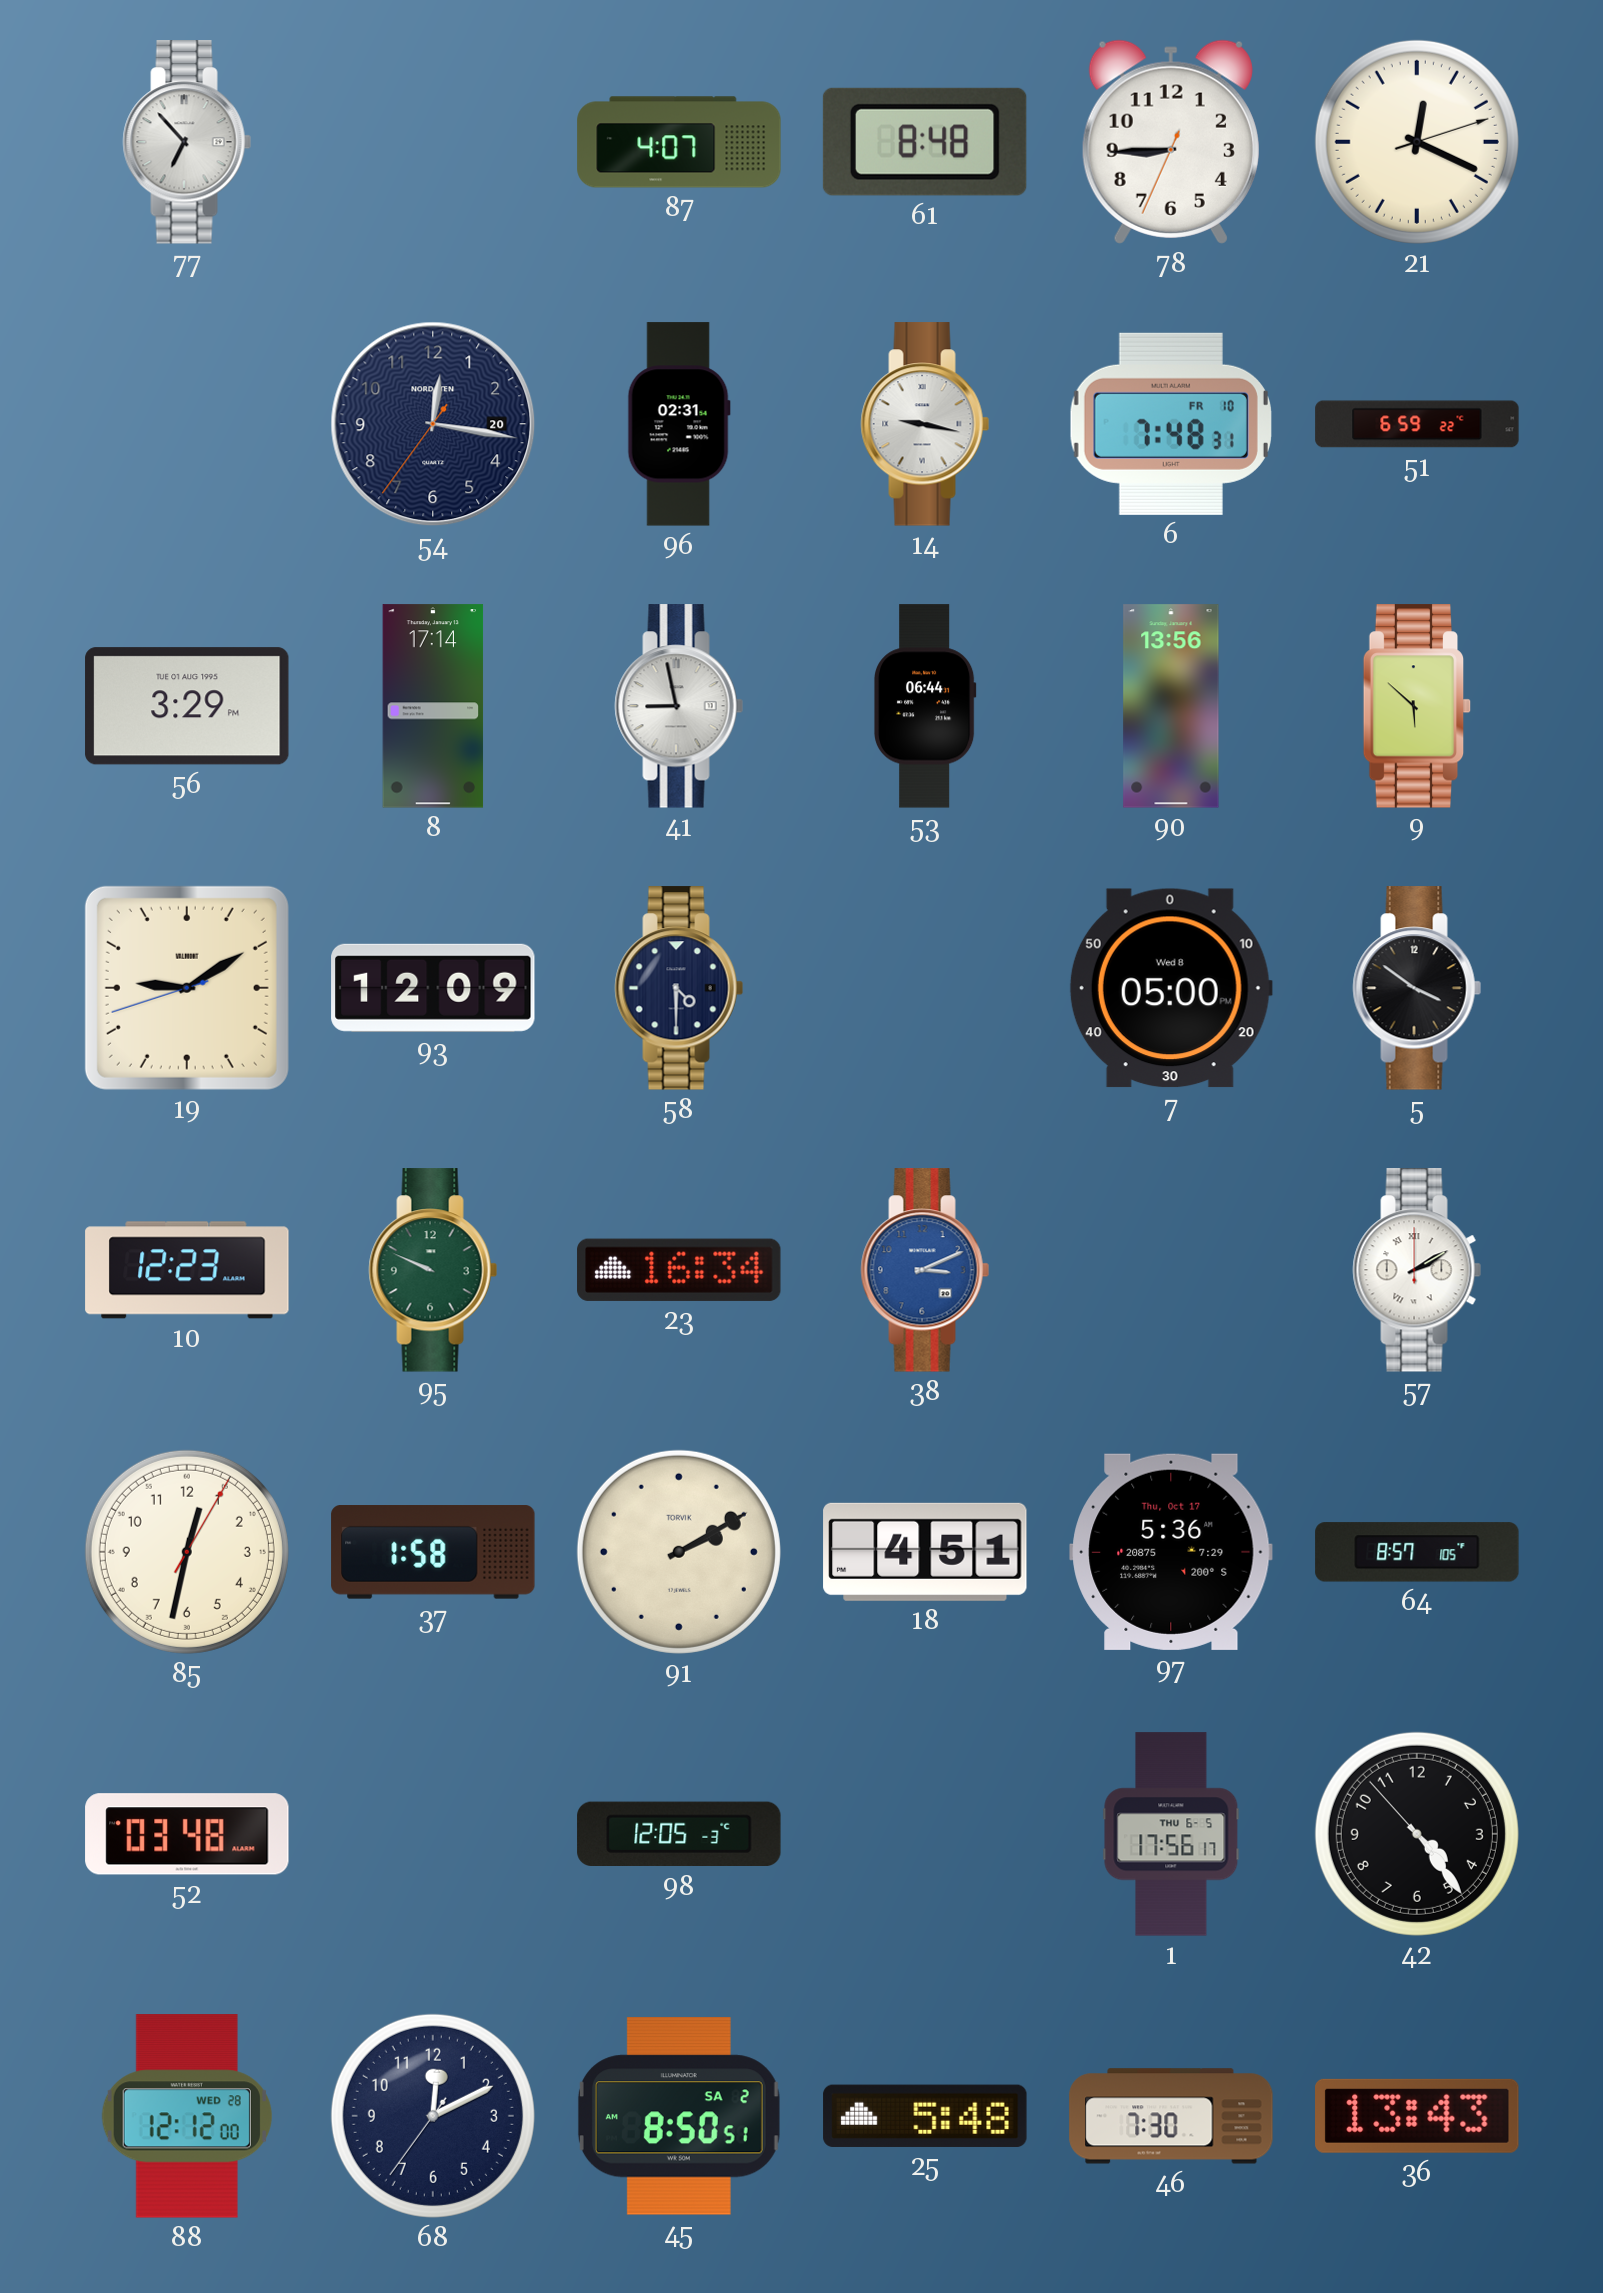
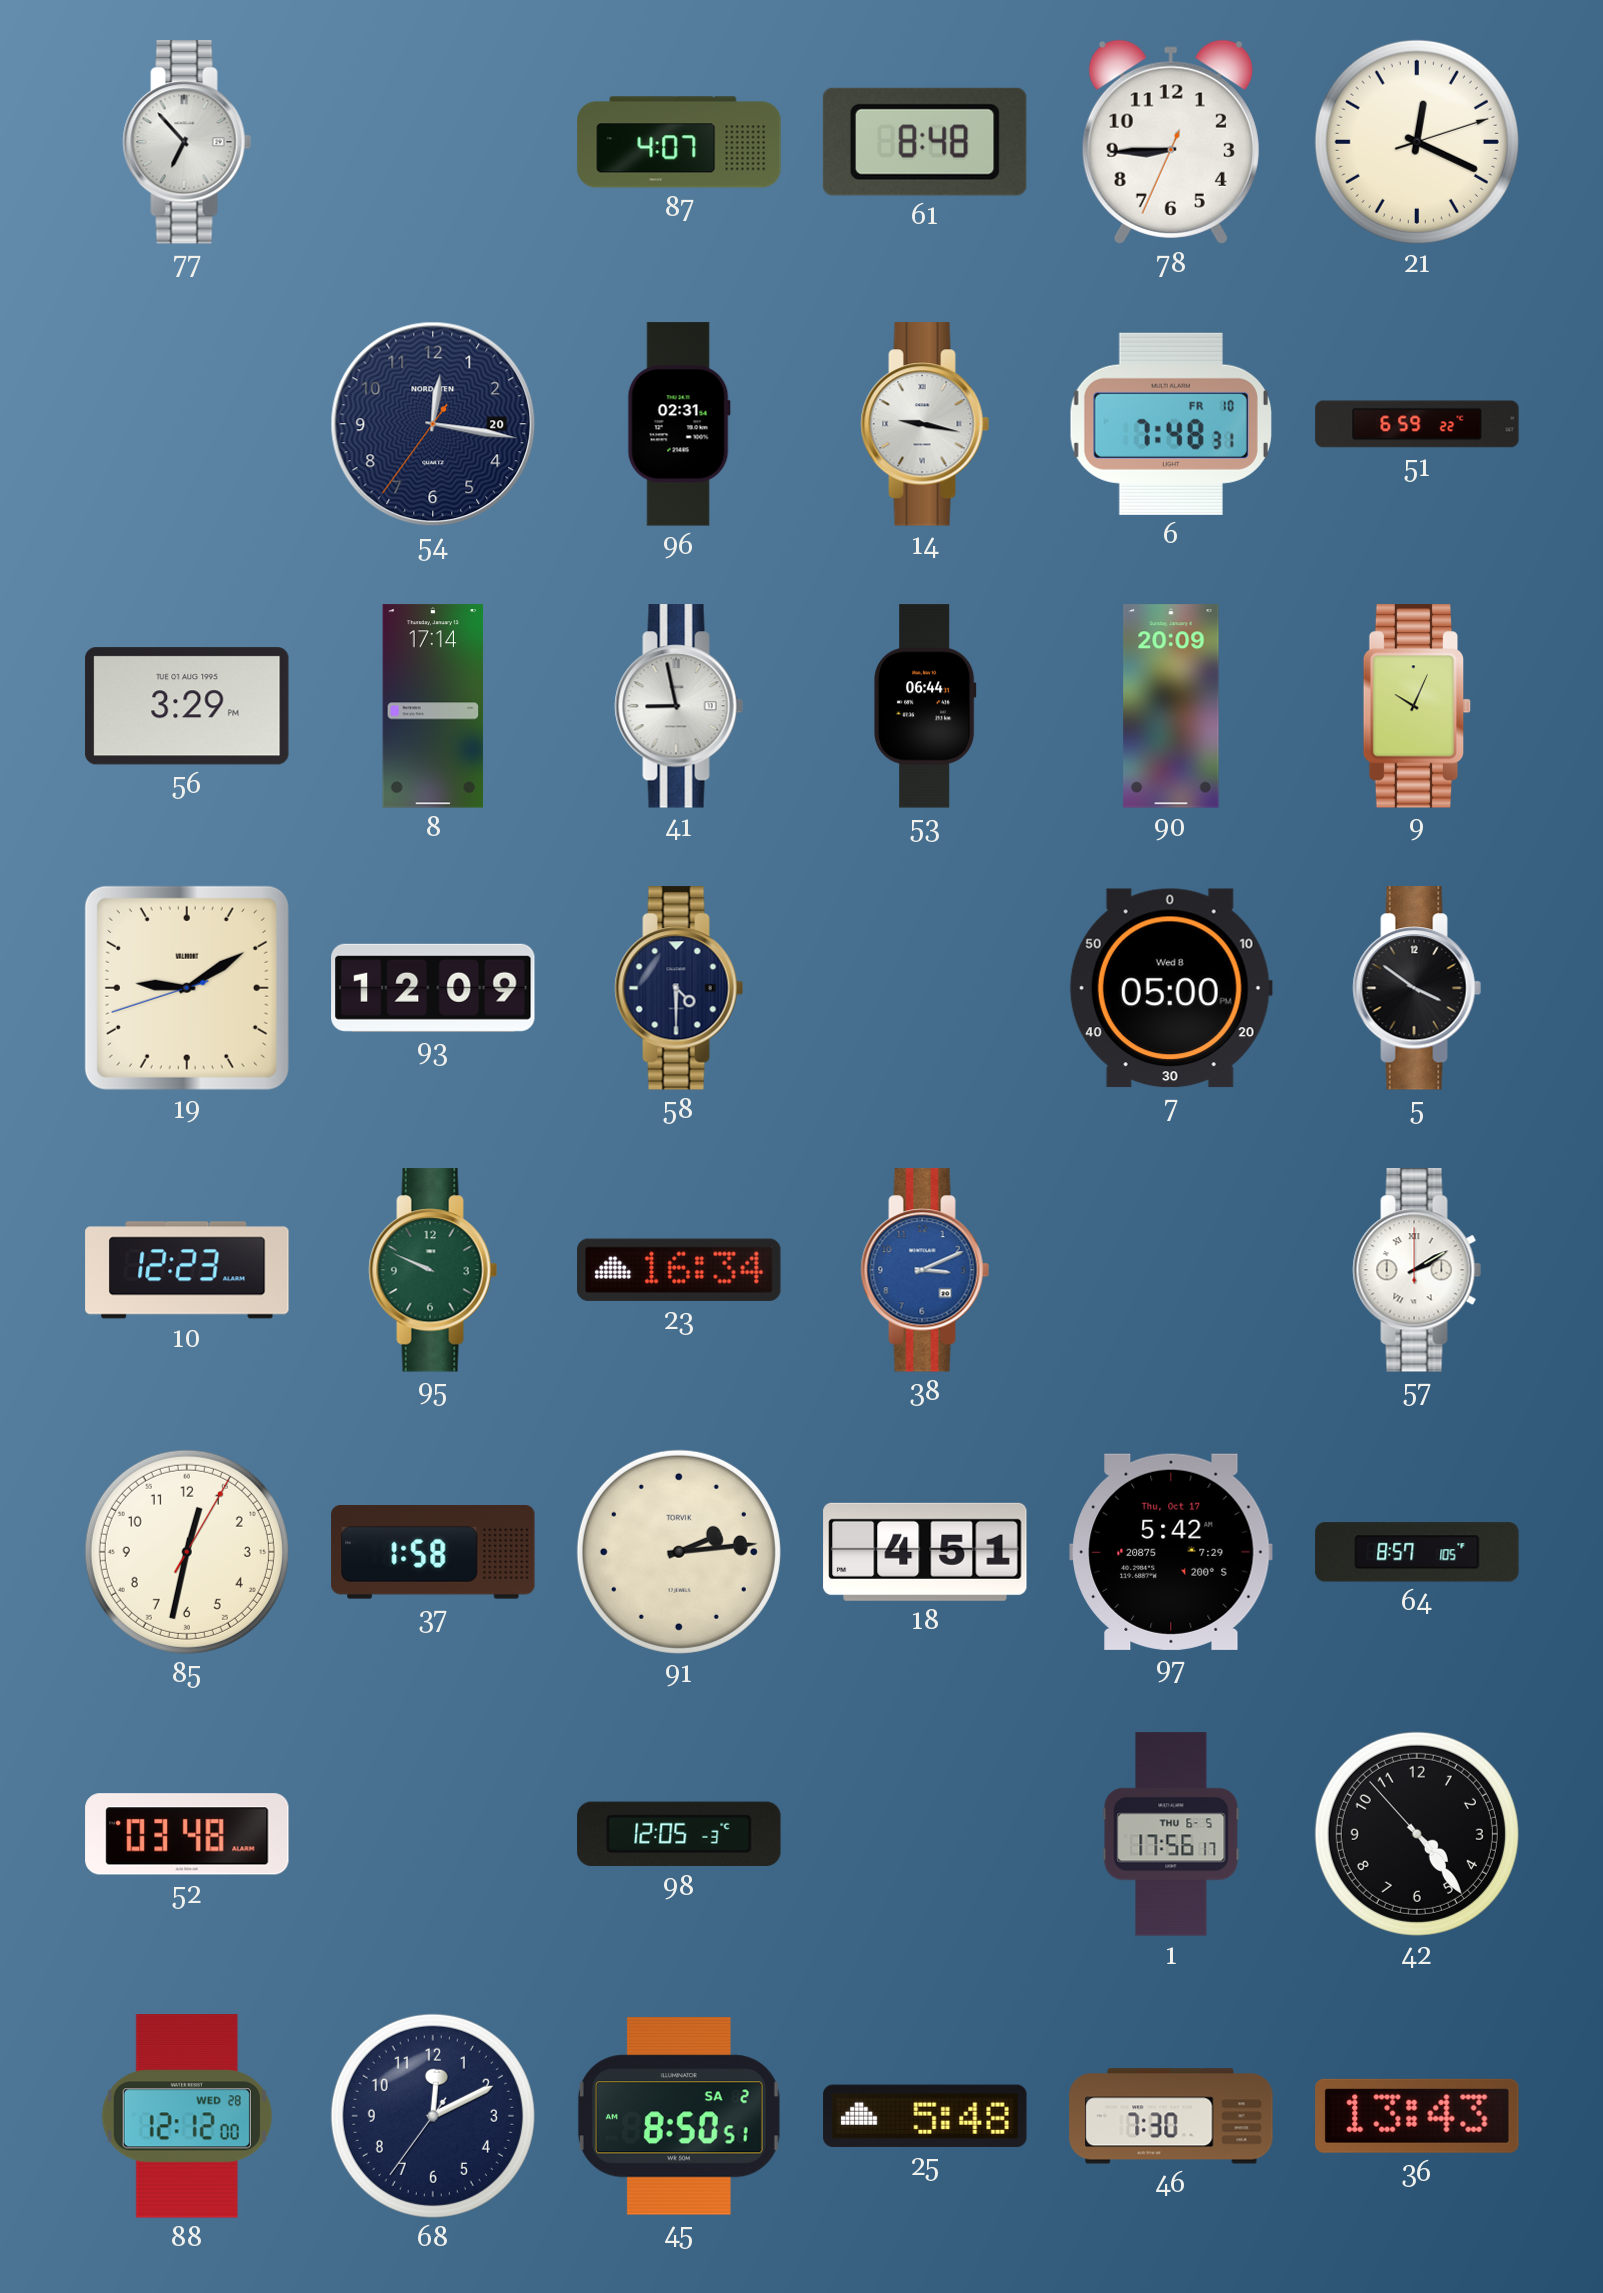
90: 13:56 -> 20:09
9: 5:52 -> 10:04
91: 2:10 -> 2:14
97: 5:36 -> 5:42
